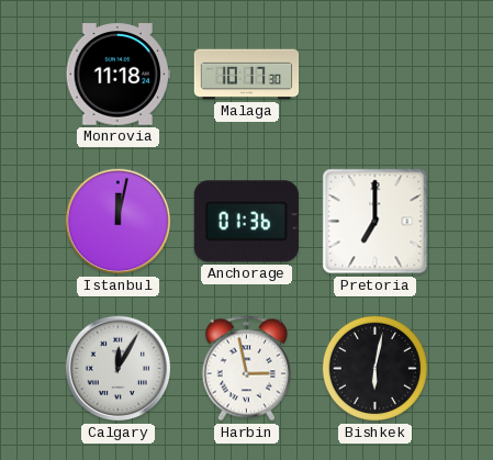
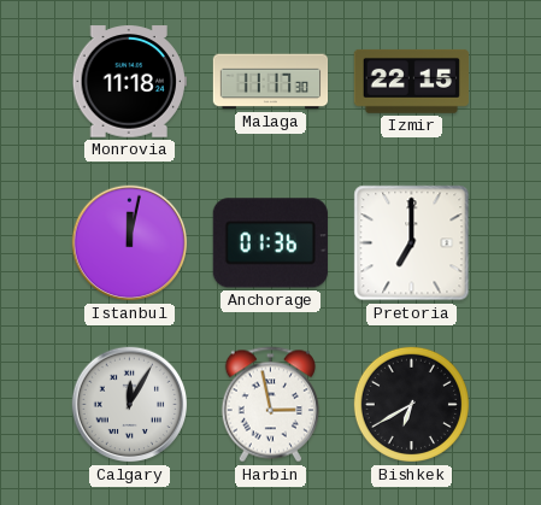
Malaga: 10:17 -> 11:17
Izmir: none -> 22:15
Bishkek: 6:02 -> 6:40
